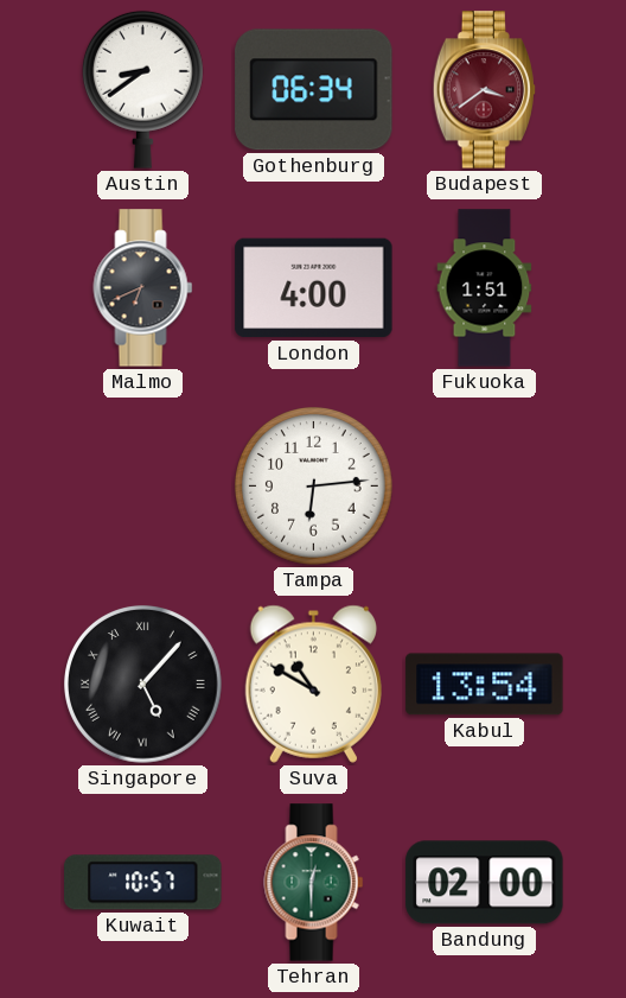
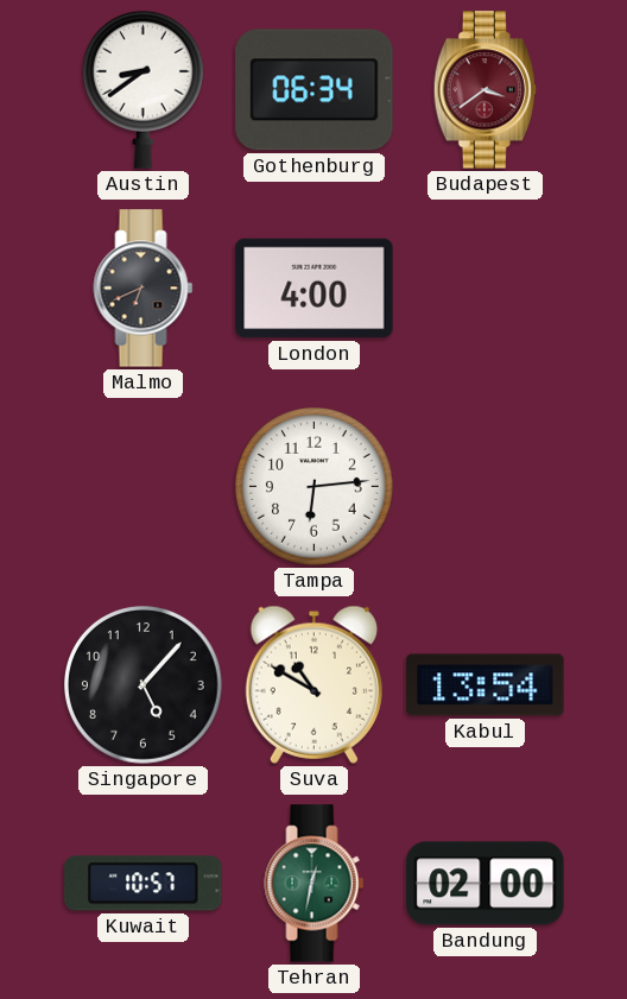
Fukuoka: 1:51 -> none
Singapore numerals: Roman -> Arabic
Tehran: 12:30 -> 12:32
